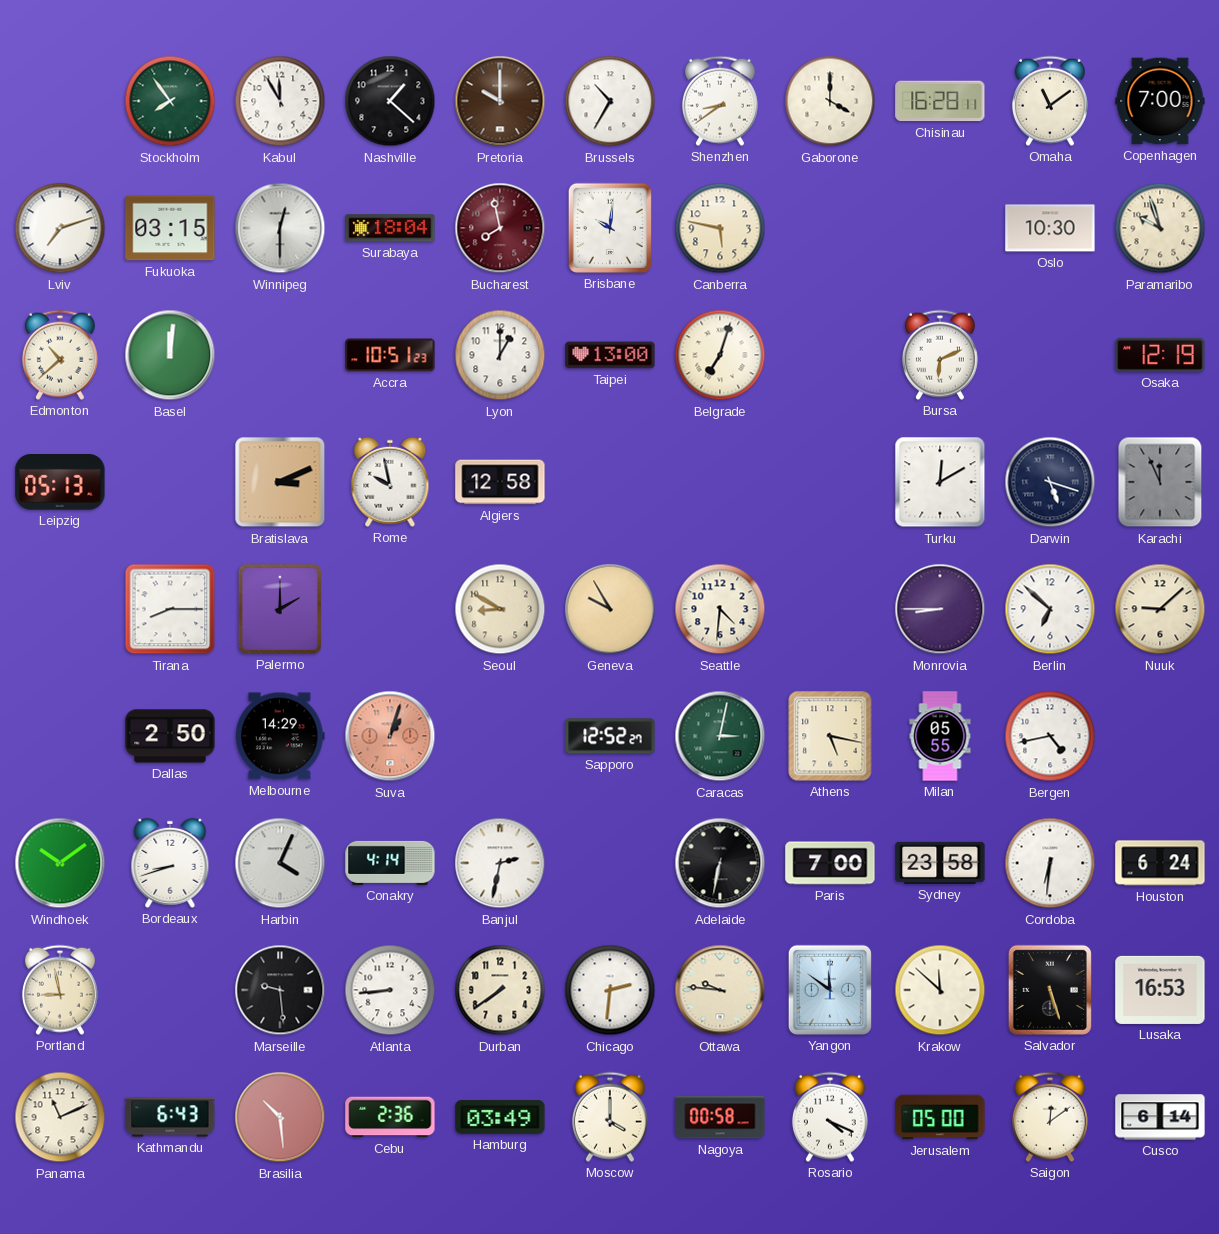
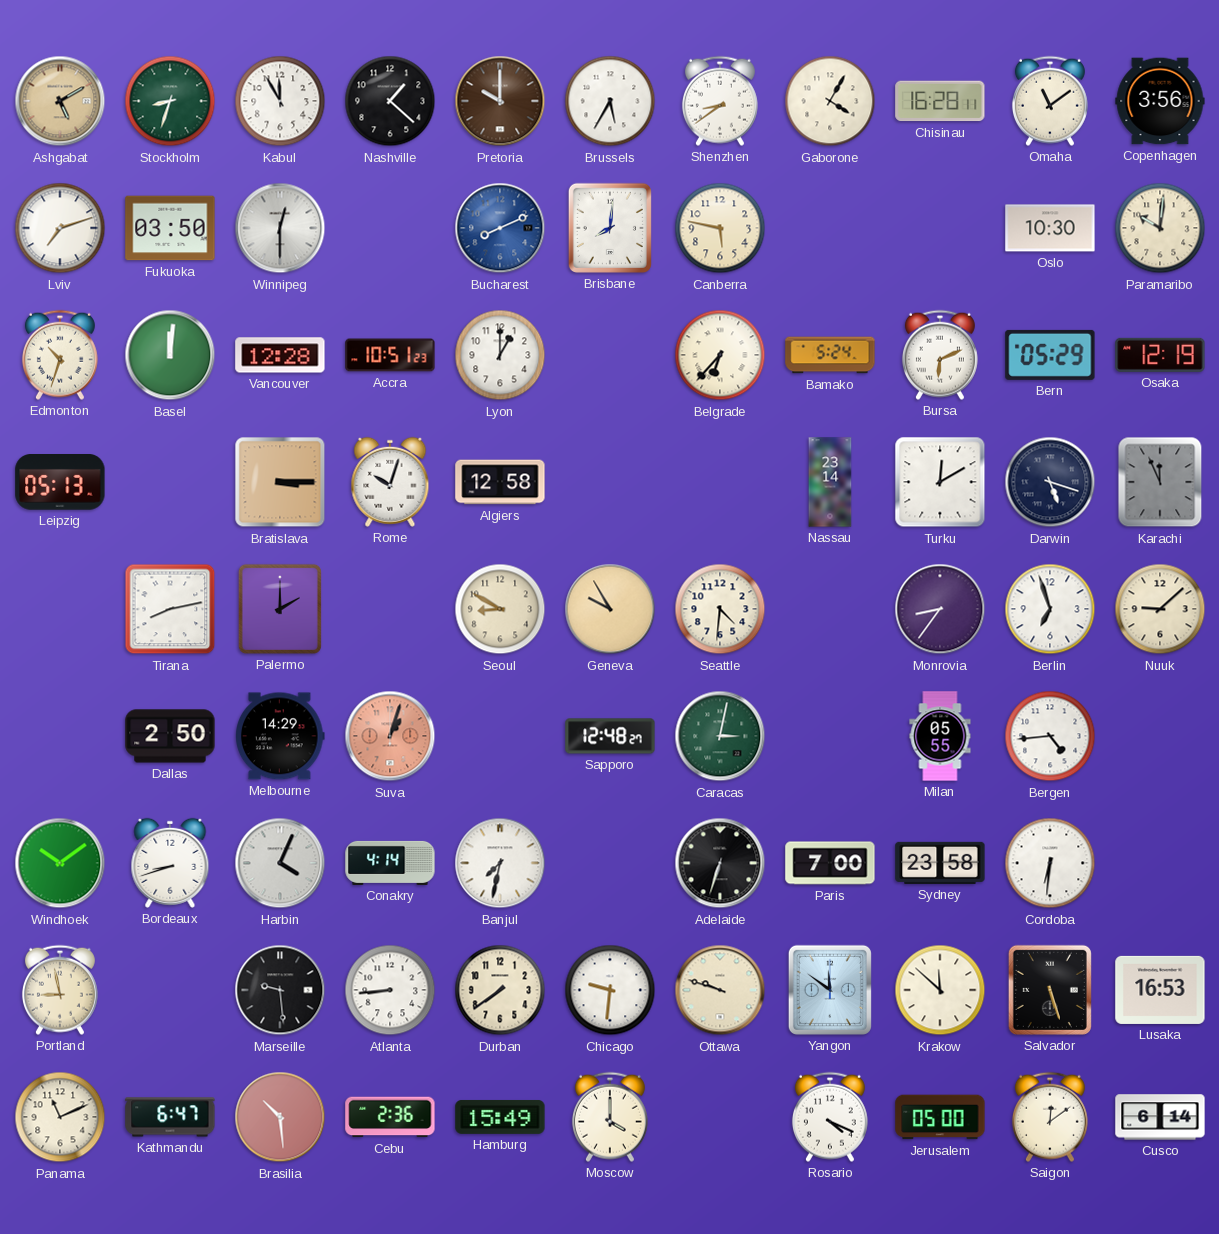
Ashgabat: none -> 5:10
Stockholm: 7:54 -> 8:33
Brussels: 10:35 -> 5:35
Gaborone: 4:00 -> 4:05
Copenhagen: 7:00 -> 3:56
Fukuoka: 03:15 -> 03:50
Surabaya: 18:04 -> none
Bucharest: 7:58 -> 8:11
Bucharest dial: burgundy -> blue
Brisbane: 10:01 -> 8:01
Paramaribo: 9:57 -> 10:01
Edmonton: 10:38 -> 10:33
Vancouver: none -> 12:28
Taipei: 13:00 -> none
Belgrade: 7:03 -> 6:37
Bamako: none -> 5:24
Bern: none -> 05:29
Bratislava: 3:11 -> 3:15
Rome: 9:58 -> 10:03
Nassau: none -> 23:14
Tirana: 8:15 -> 8:13
Monrovia: 8:45 -> 8:36
Berlin: 6:52 -> 6:57
Sapporo: 12:52 -> 12:48
Athens: 5:17 -> none
Bergen: 4:43 -> 4:44
Banjul: 2:32 -> 7:32
Adelaide: 6:32 -> 6:33
Houston: 6:24 -> none
Chicago: 2:31 -> 9:31
Ottawa: 9:46 -> 9:48
Kathmandu: 6:43 -> 6:47
Hamburg: 03:49 -> 15:49
Nagoya: 00:58 -> none
